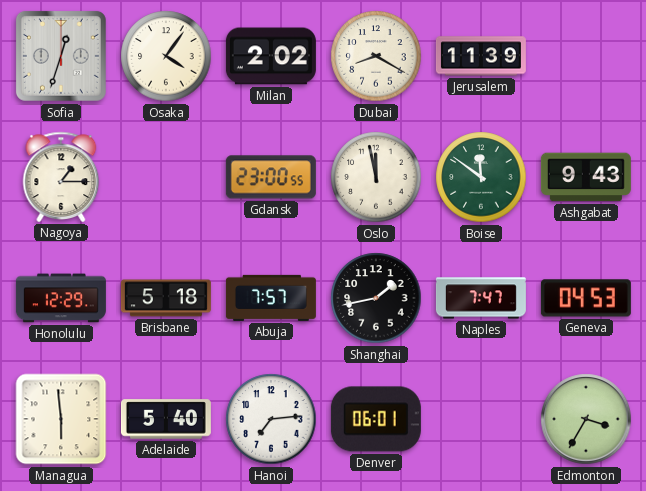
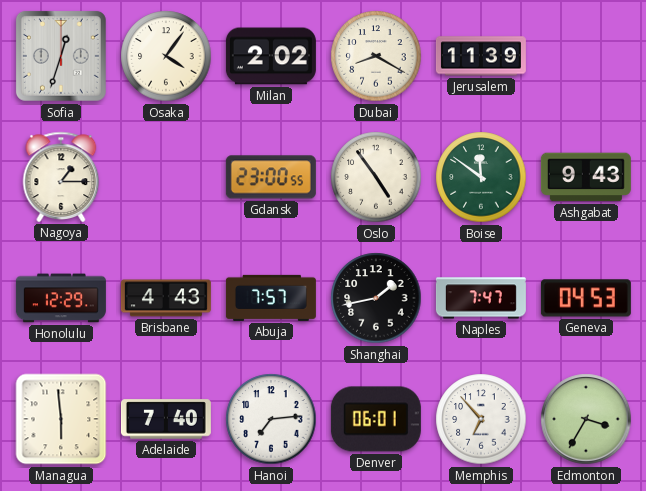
Oslo: 11:58 -> 4:54
Brisbane: 5:18 -> 4:43
Adelaide: 5:40 -> 7:40
Memphis: none -> 6:53
